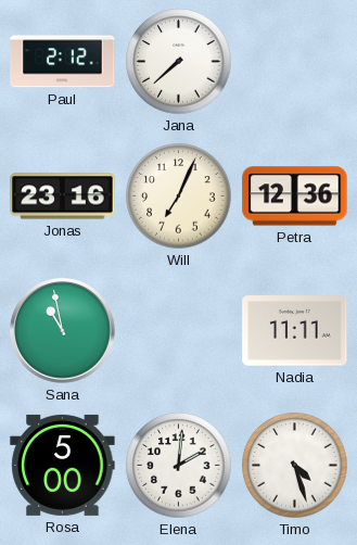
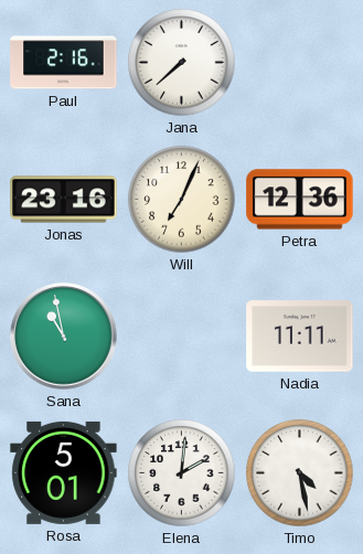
Paul: 2:12 -> 2:16
Rosa: 5:00 -> 5:01
Timo: 4:27 -> 4:28
